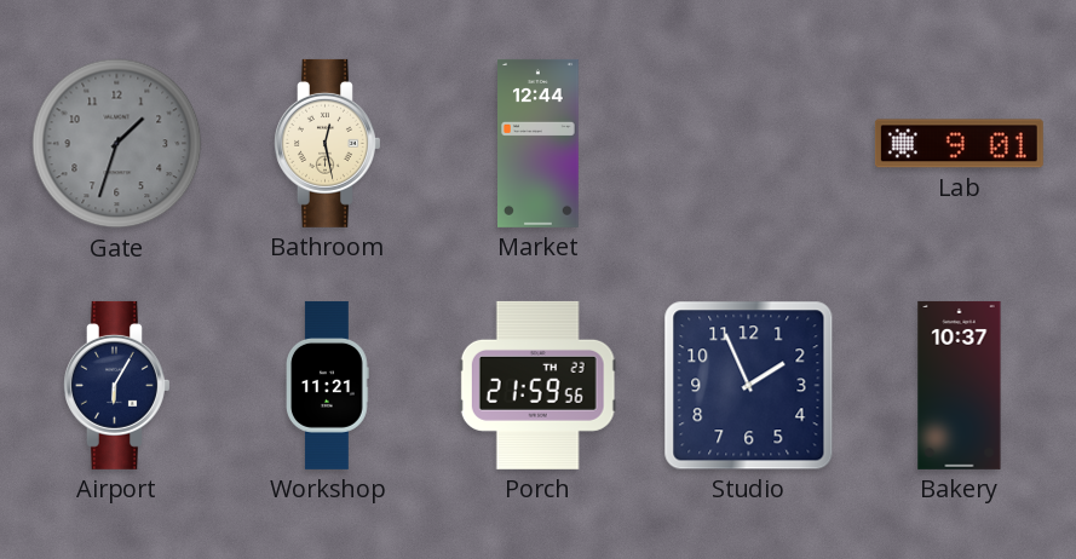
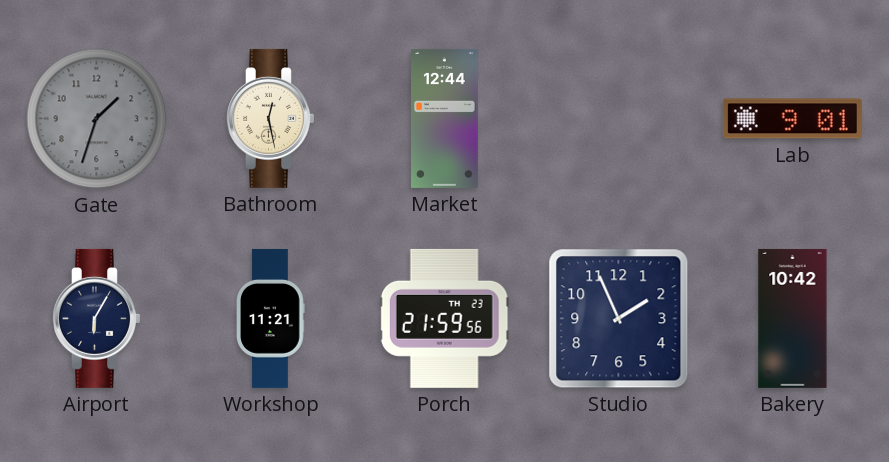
Bakery: 10:37 -> 10:42
